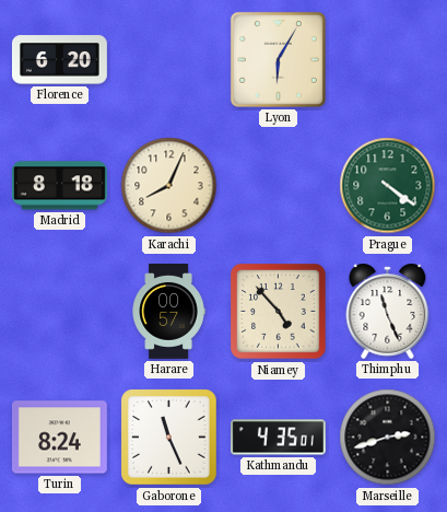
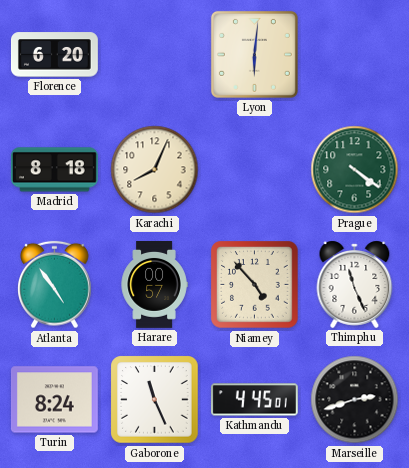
Lyon: 6:05 -> 6:01
Atlanta: none -> 4:54
Kathmandu: 4:35 -> 4:45
